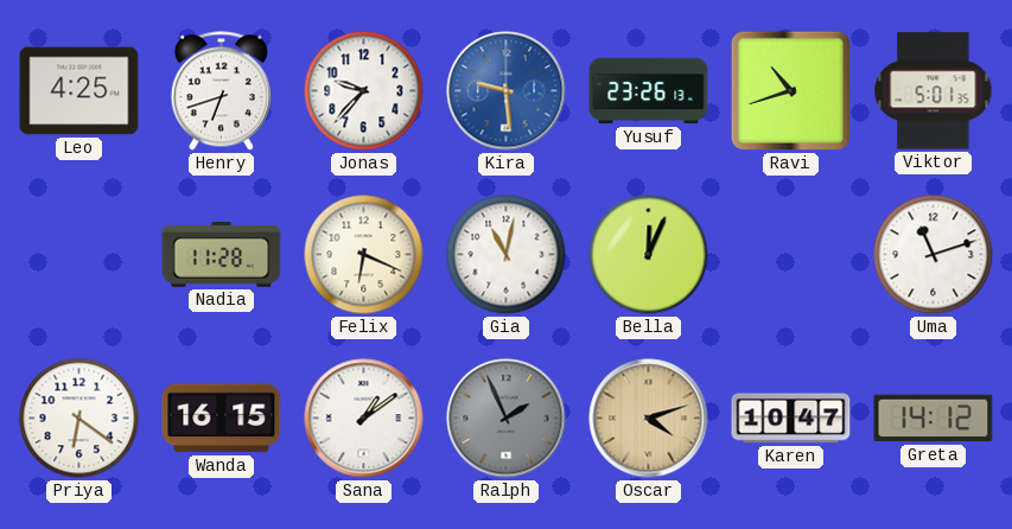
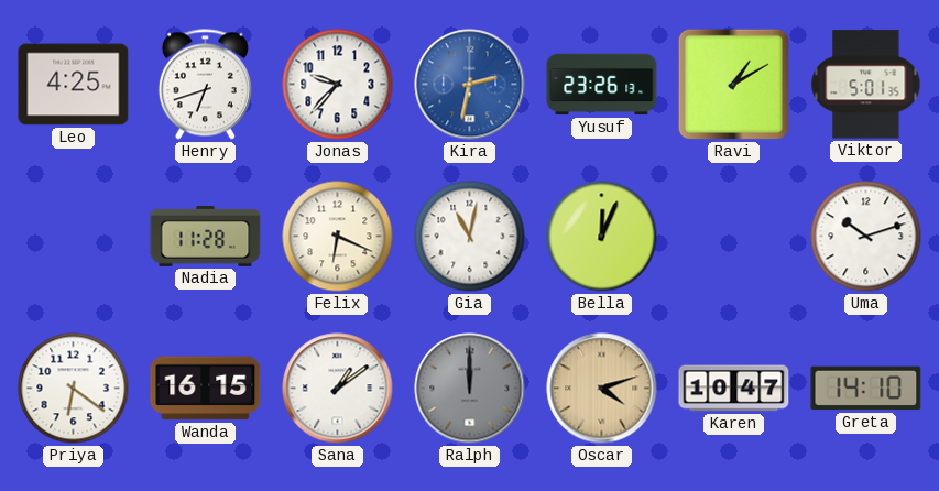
Kira: 9:29 -> 2:32
Ravi: 10:42 -> 1:10
Uma: 11:12 -> 10:12
Ralph: 1:56 -> 12:00
Greta: 14:12 -> 14:10
